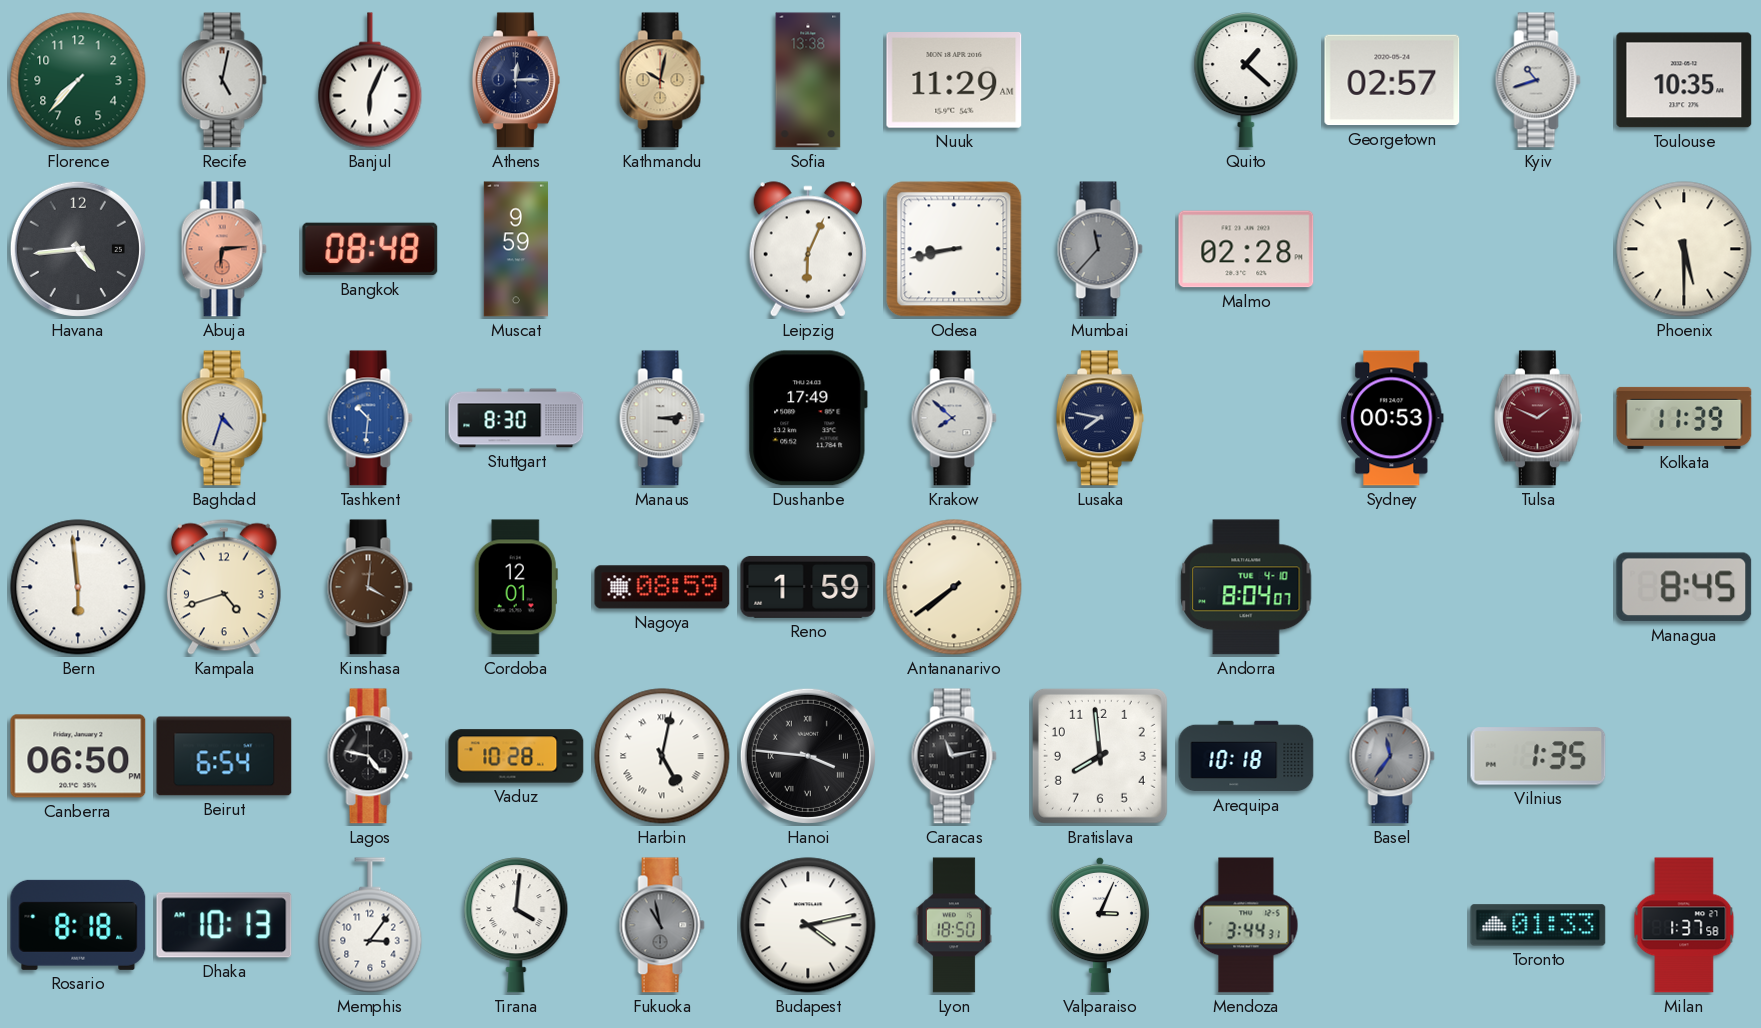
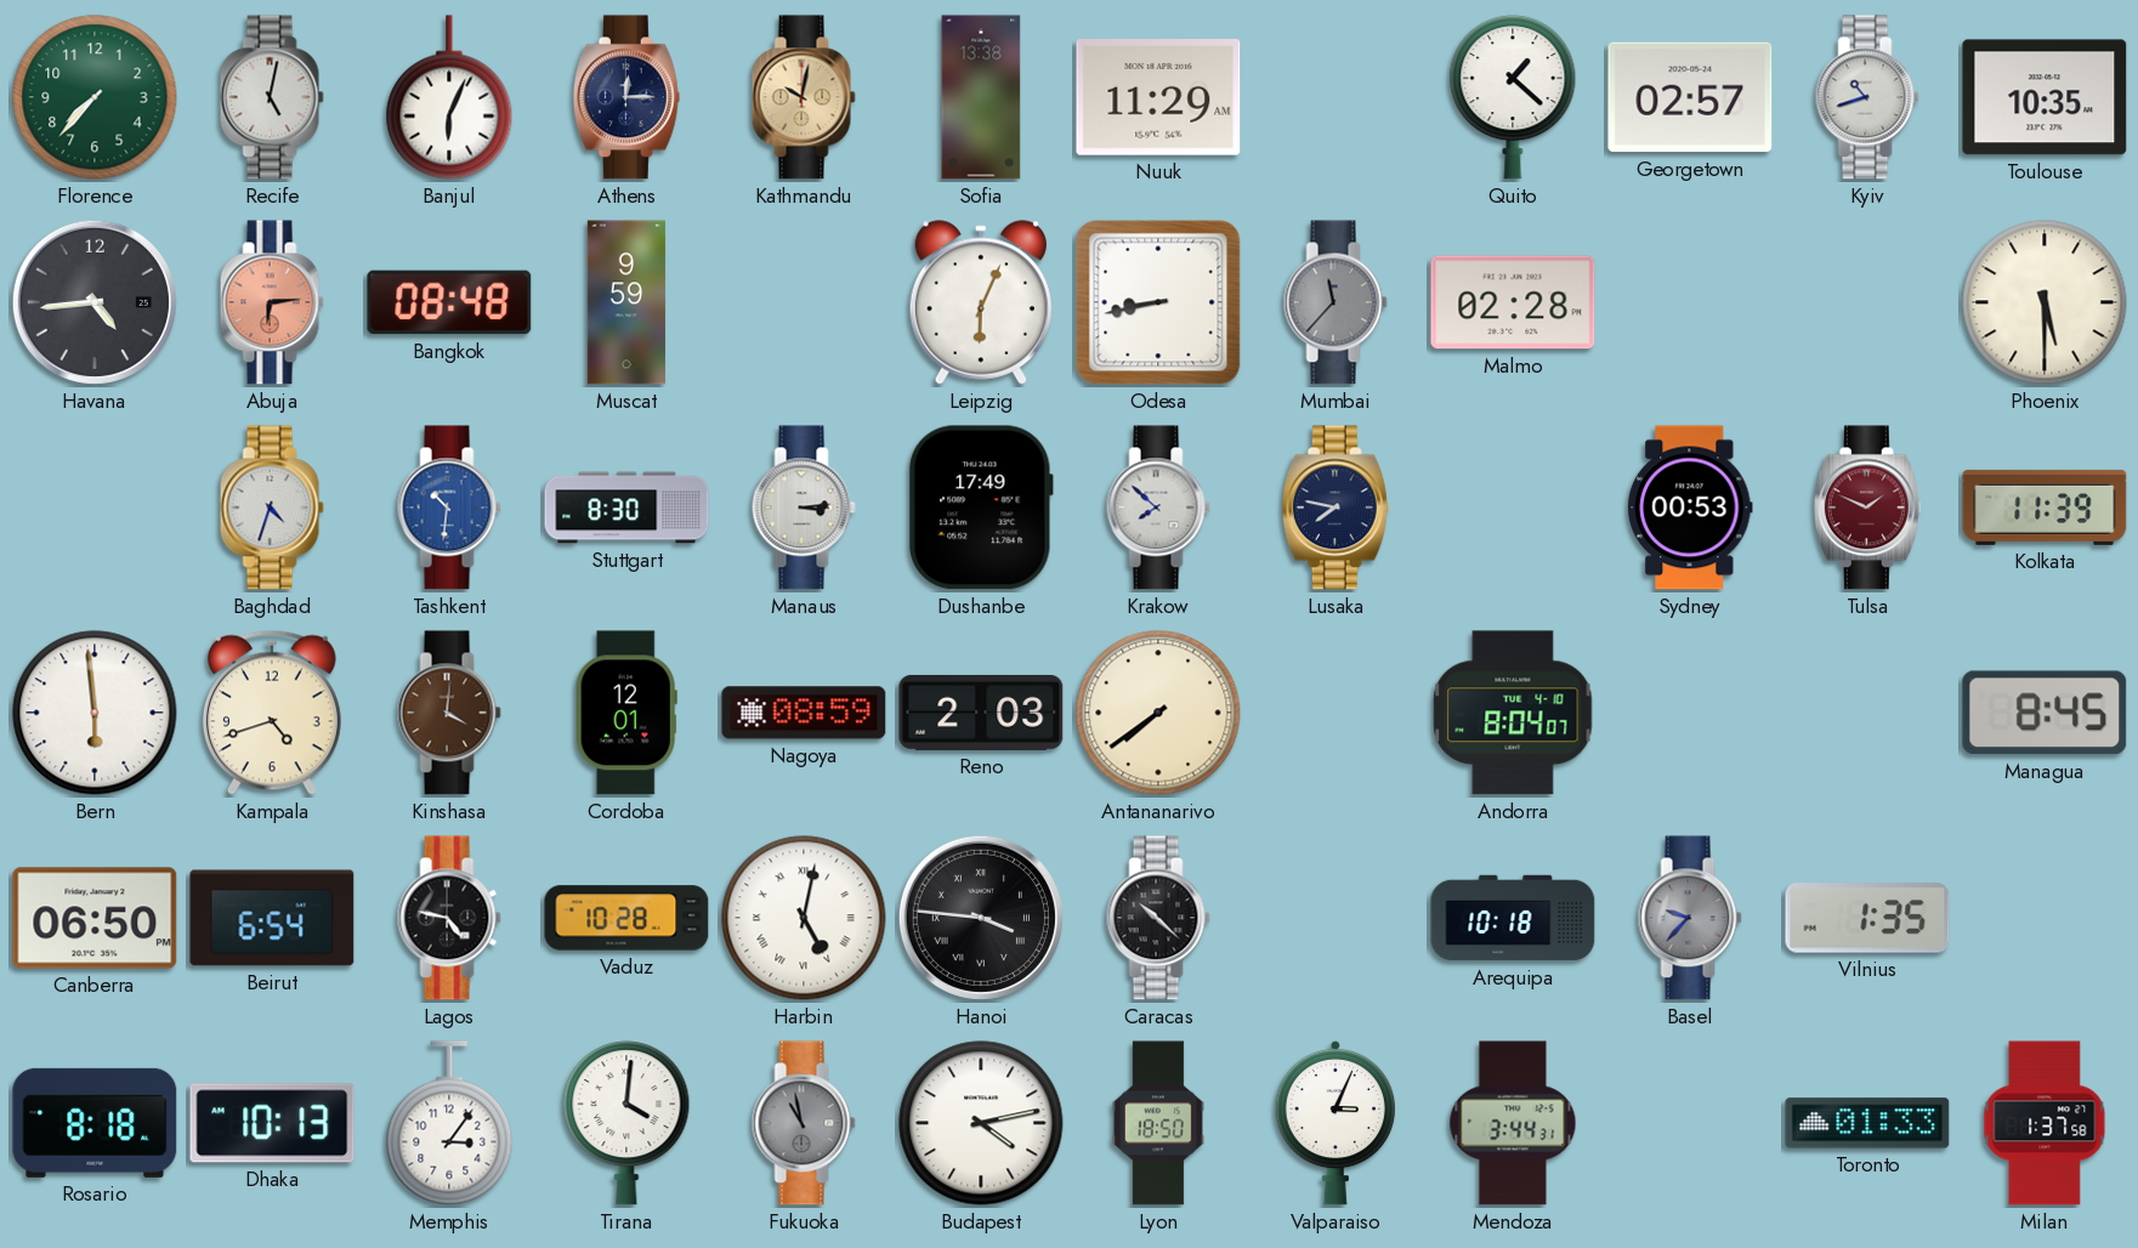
Reno: 1:59 -> 2:03
Caracas: 11:13 -> 10:22
Bratislava: 7:59 -> none
Basel: 11:36 -> 9:37
